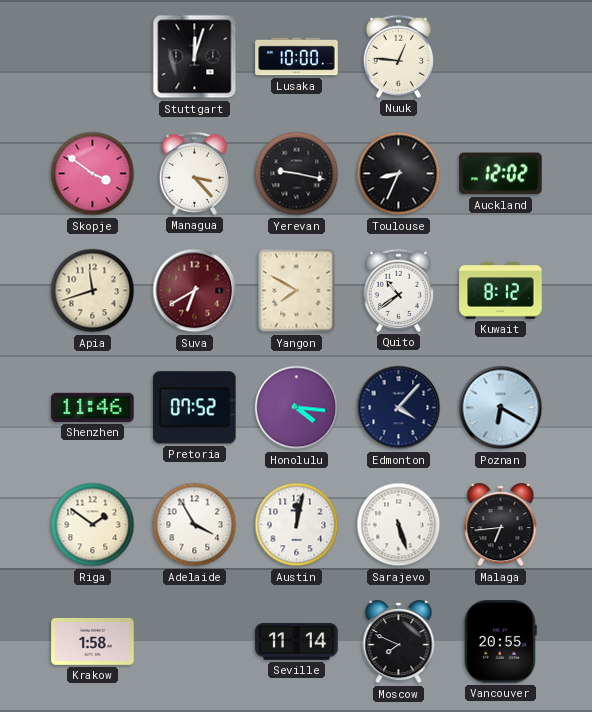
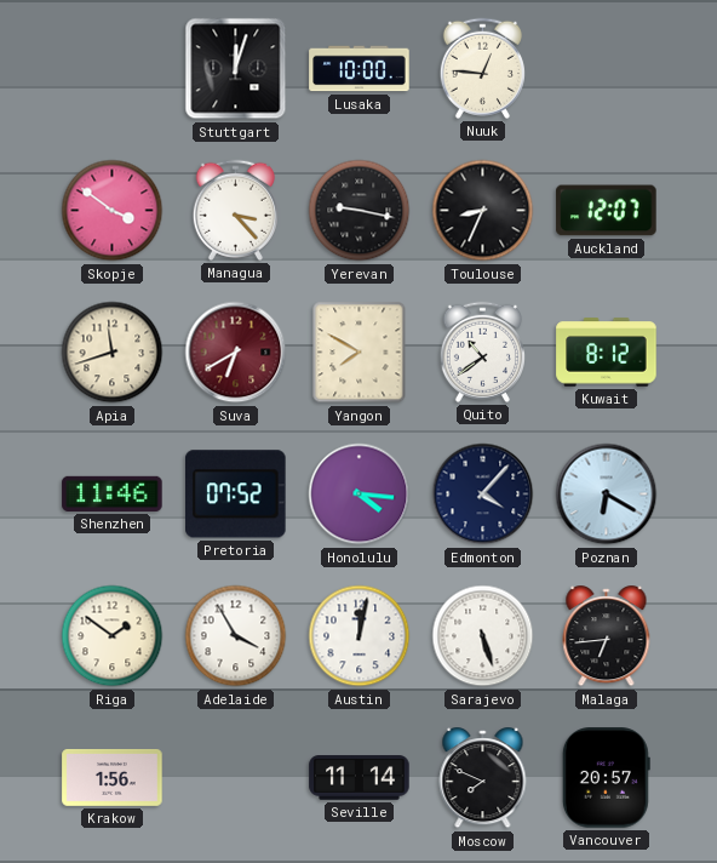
Auckland: 12:02 -> 12:07
Krakow: 1:58 -> 1:56
Vancouver: 20:55 -> 20:57
